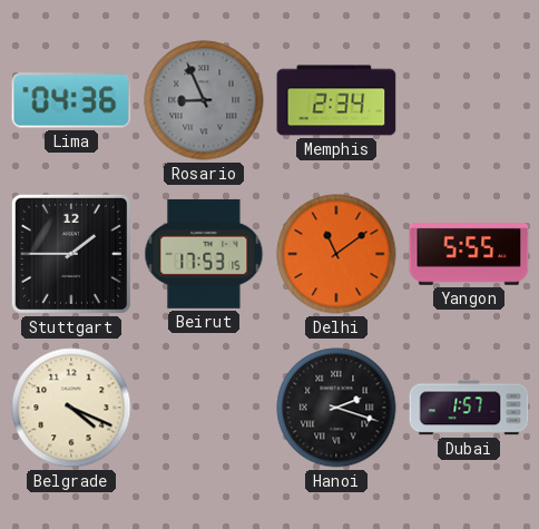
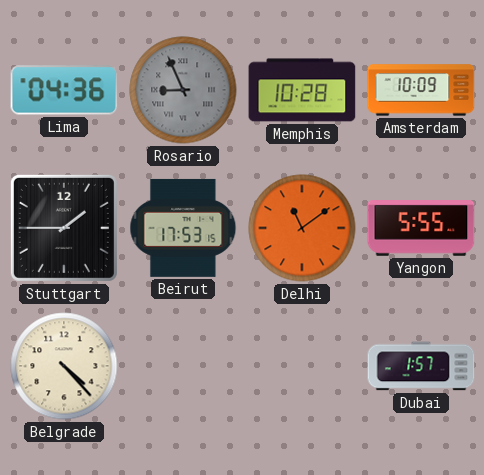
Memphis: 2:34 -> 10:28
Amsterdam: none -> 10:09
Belgrade: 4:19 -> 4:23
Hanoi: 2:18 -> none
